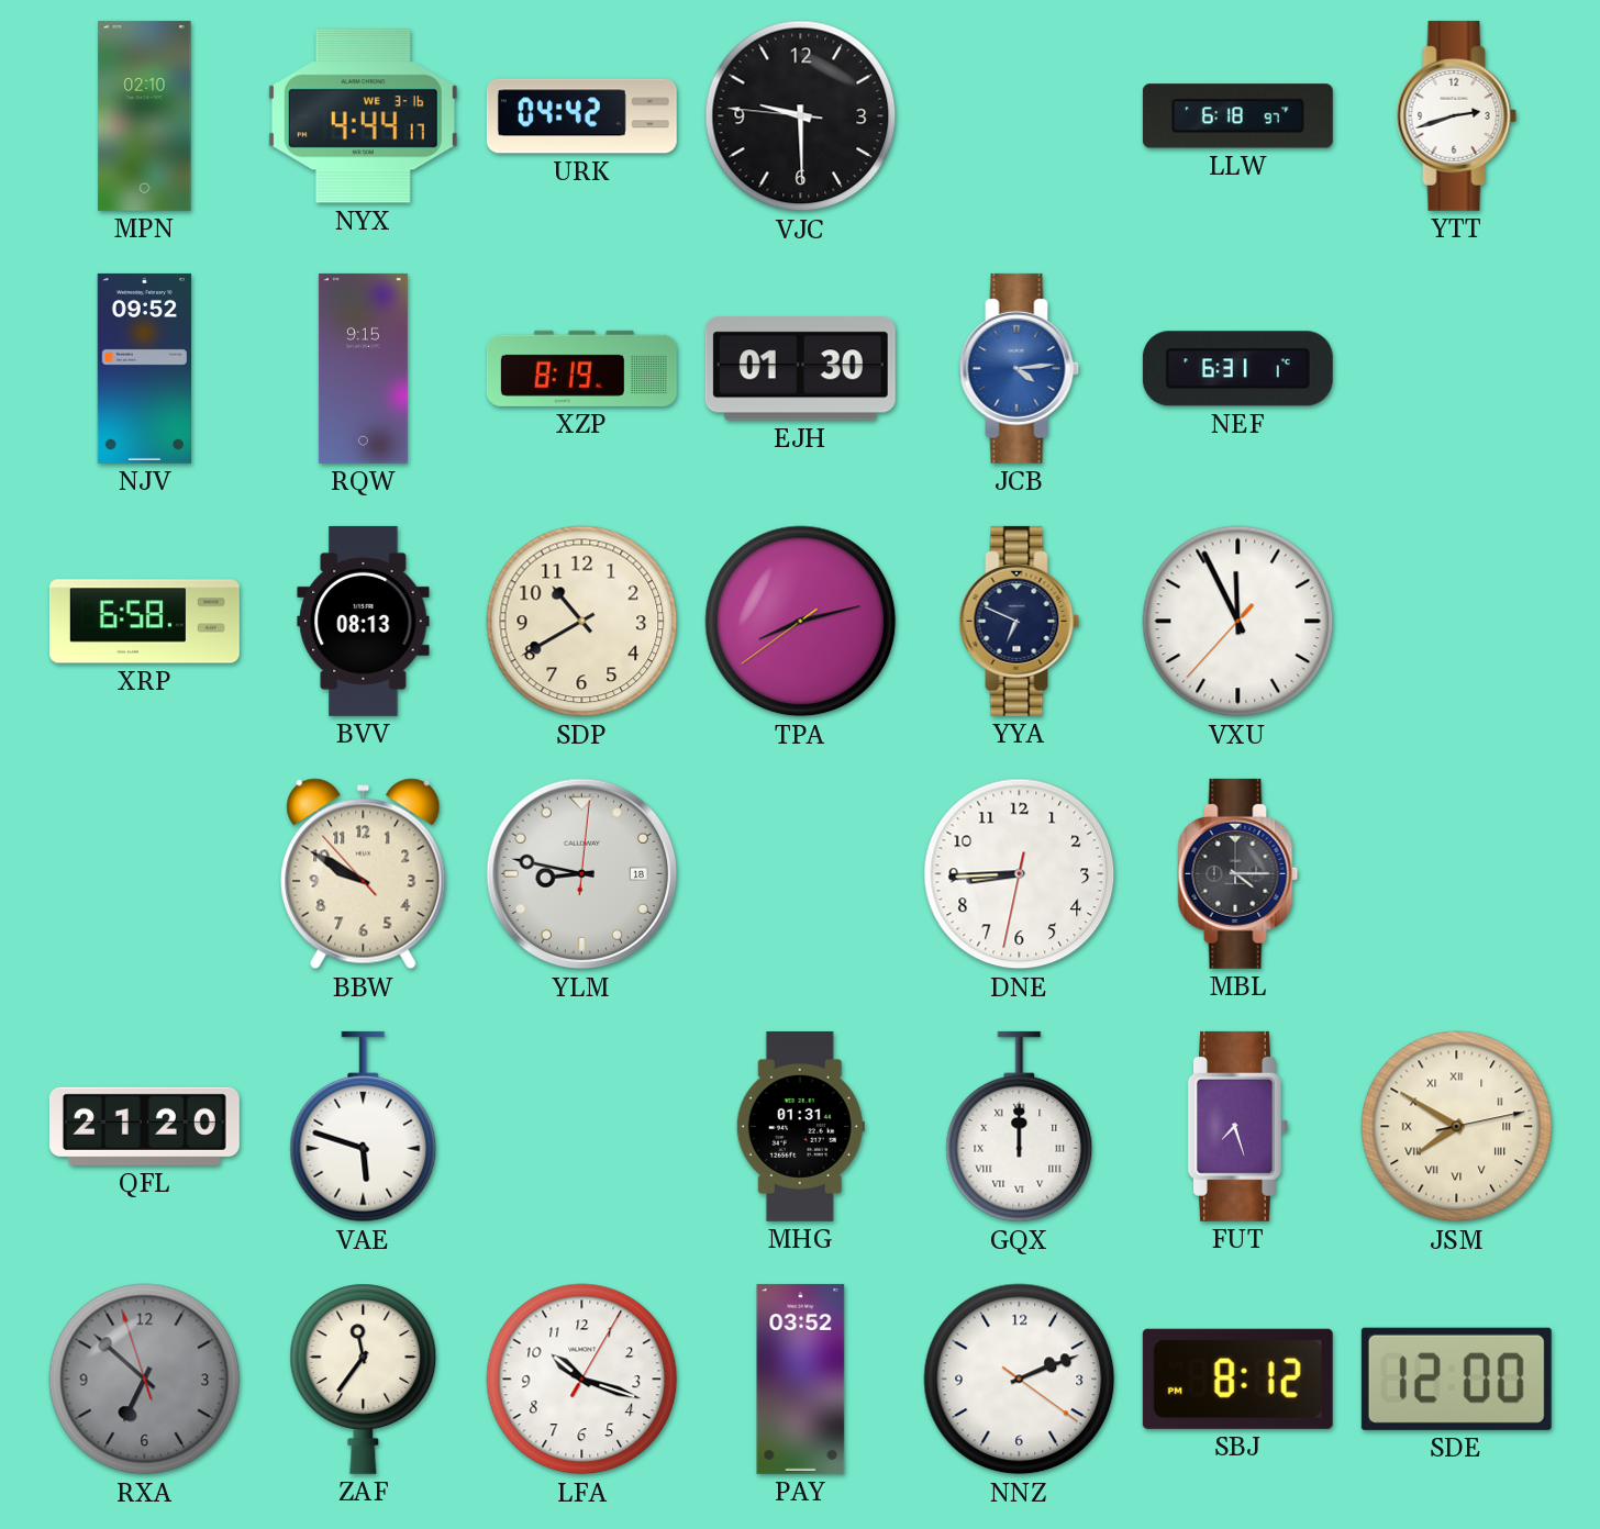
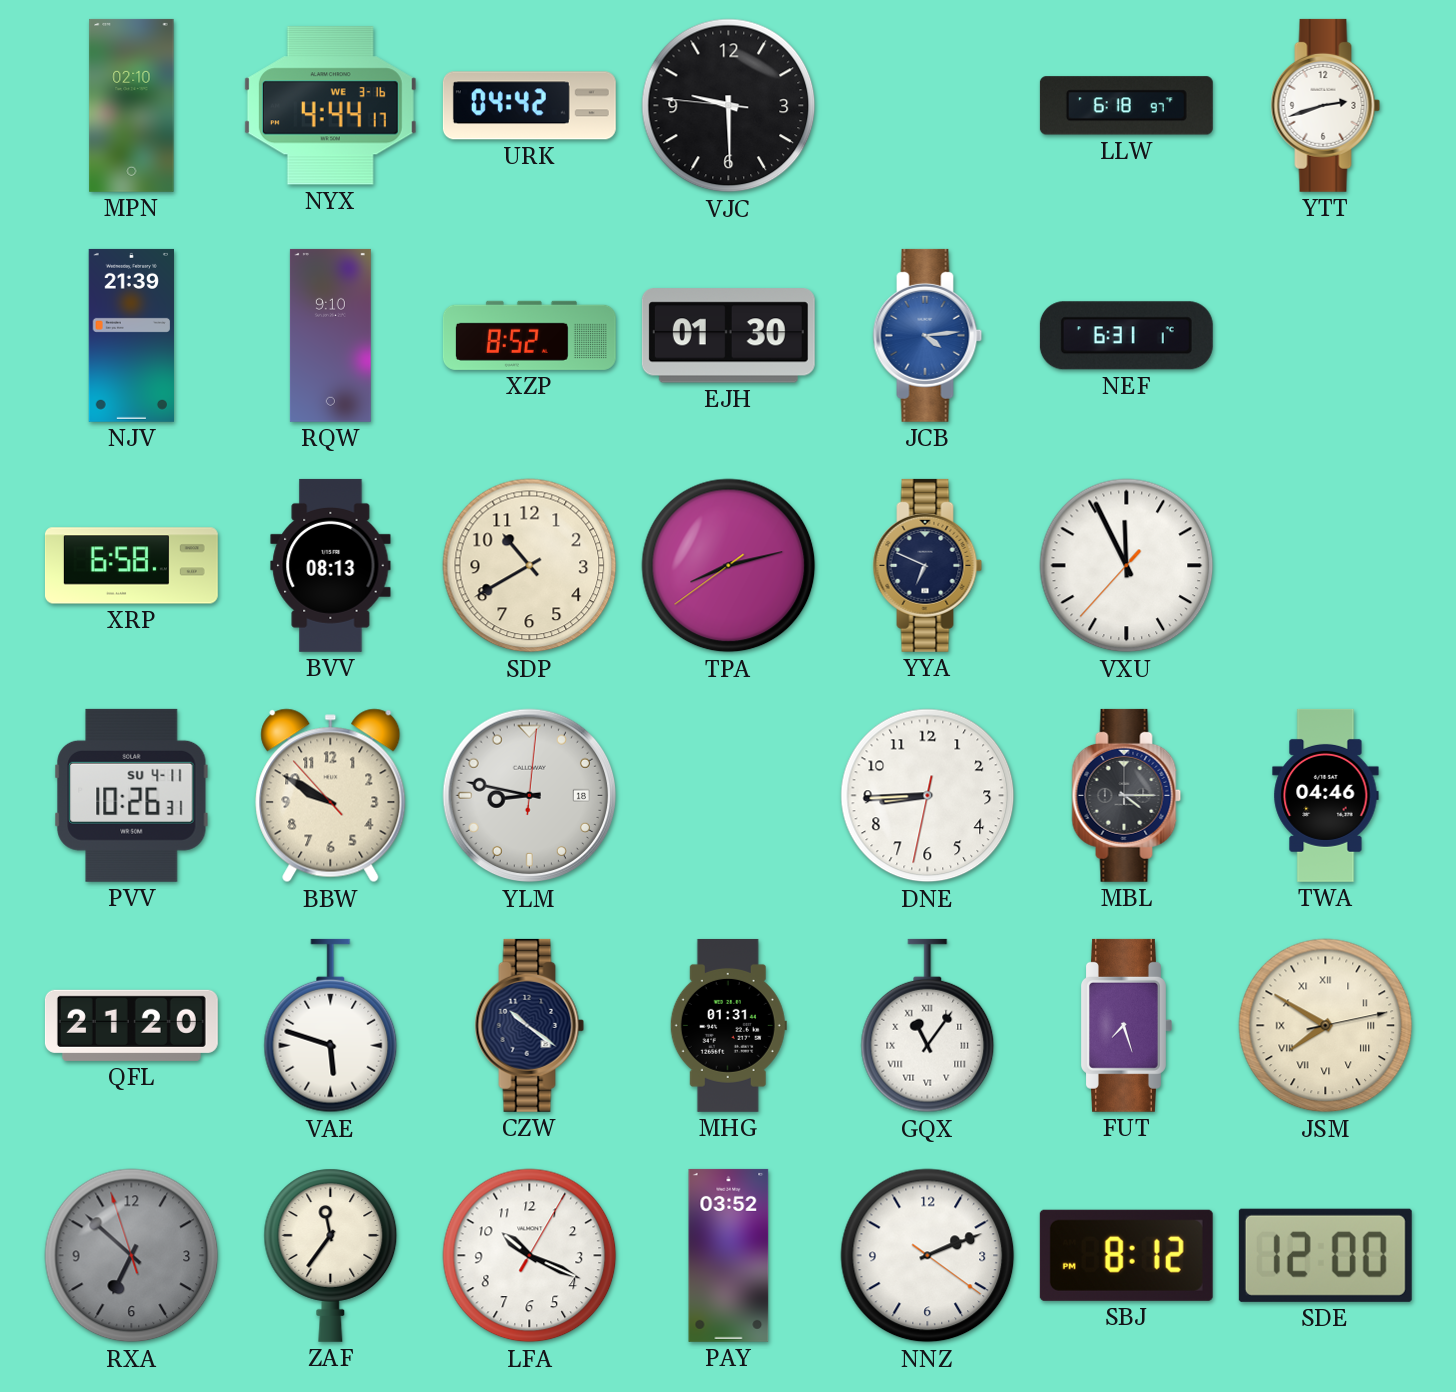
NJV: 09:52 -> 21:39
RQW: 9:15 -> 9:10
XZP: 8:19 -> 8:52
PVV: none -> 10:26
TWA: none -> 04:46
CZW: none -> 10:21
GQX: 12:00 -> 11:06
LFA: 10:18 -> 10:19
